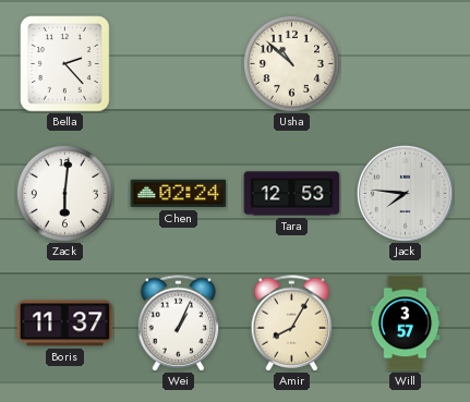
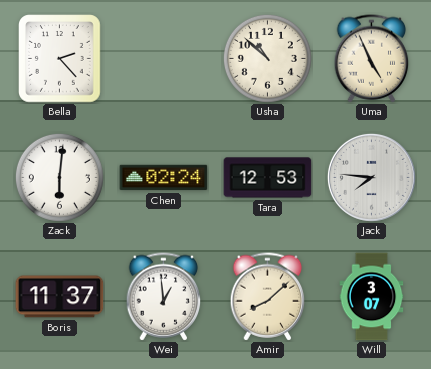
Uma: none -> 4:56
Wei: 1:04 -> 12:59
Amir: 8:05 -> 8:08
Will: 3:57 -> 3:07
